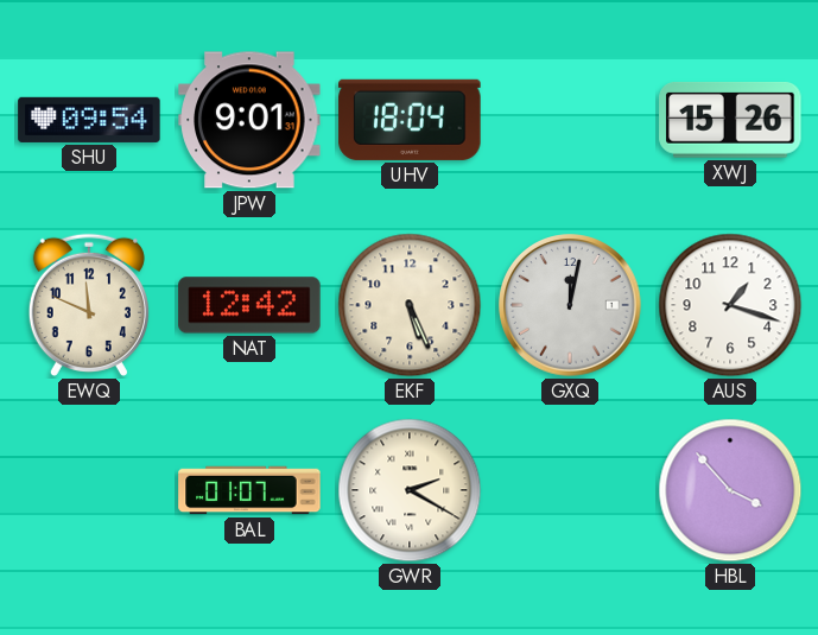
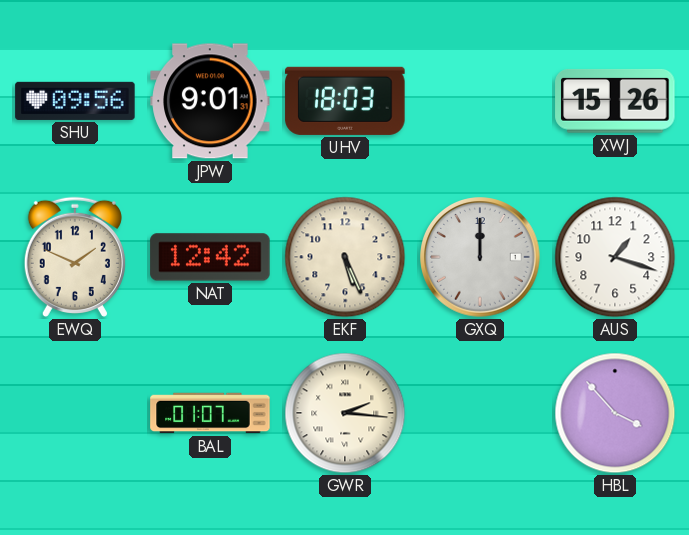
SHU: 09:54 -> 09:56
UHV: 18:04 -> 18:03
EWQ: 11:49 -> 1:49
GXQ: 12:02 -> 12:00
GWR: 2:20 -> 2:16
